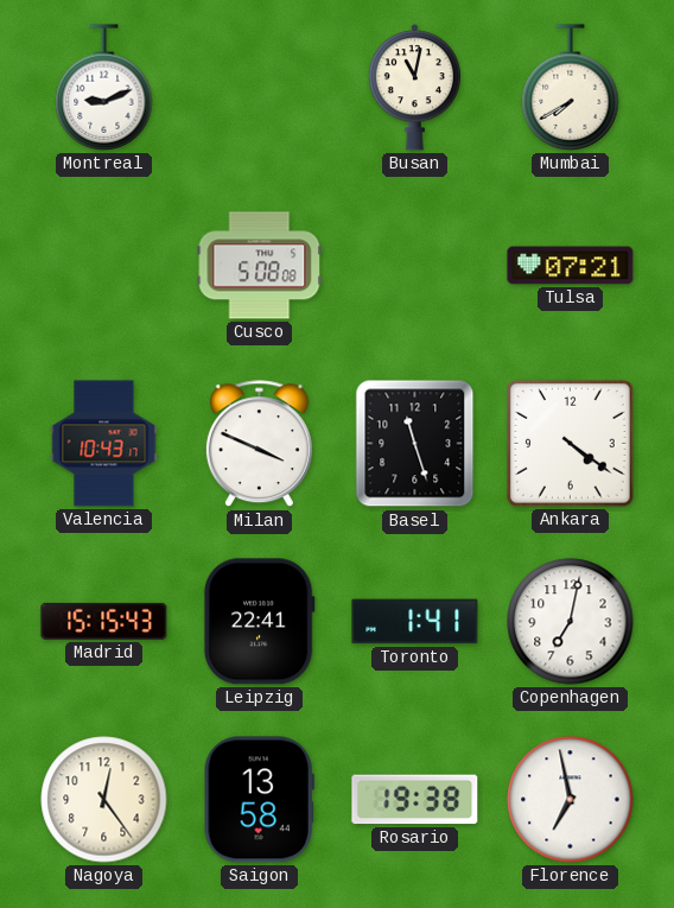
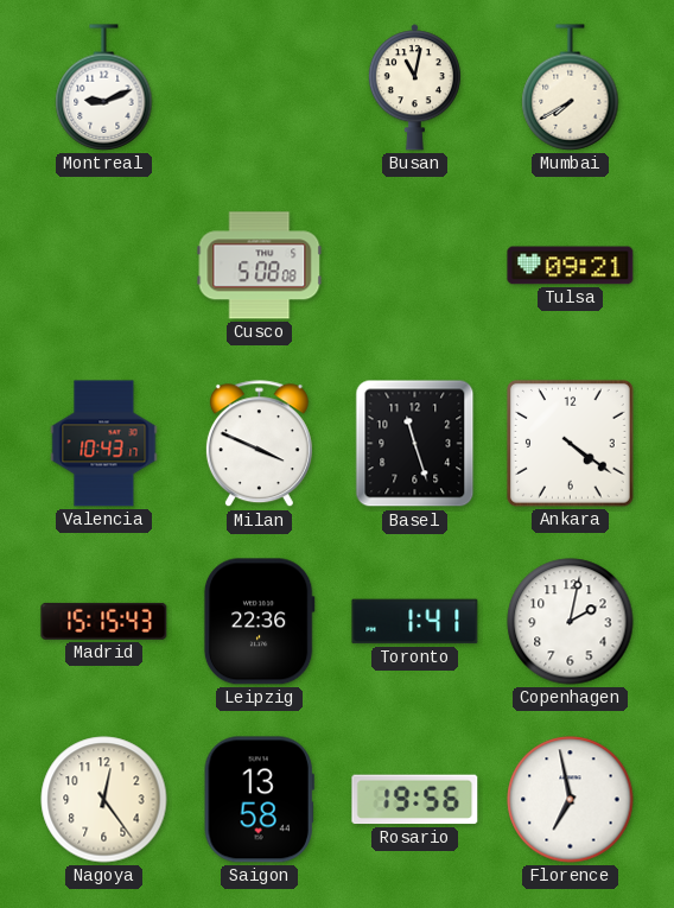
Tulsa: 07:21 -> 09:21
Leipzig: 22:41 -> 22:36
Copenhagen: 7:02 -> 2:02
Rosario: 19:38 -> 19:56
